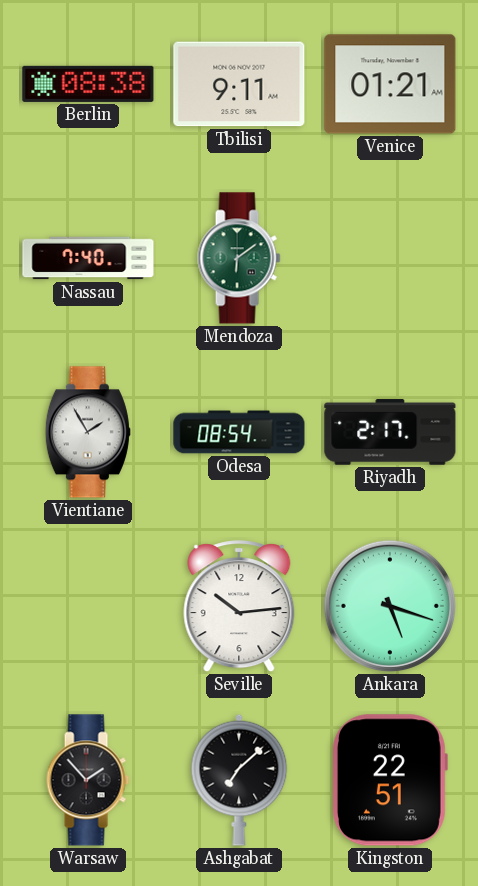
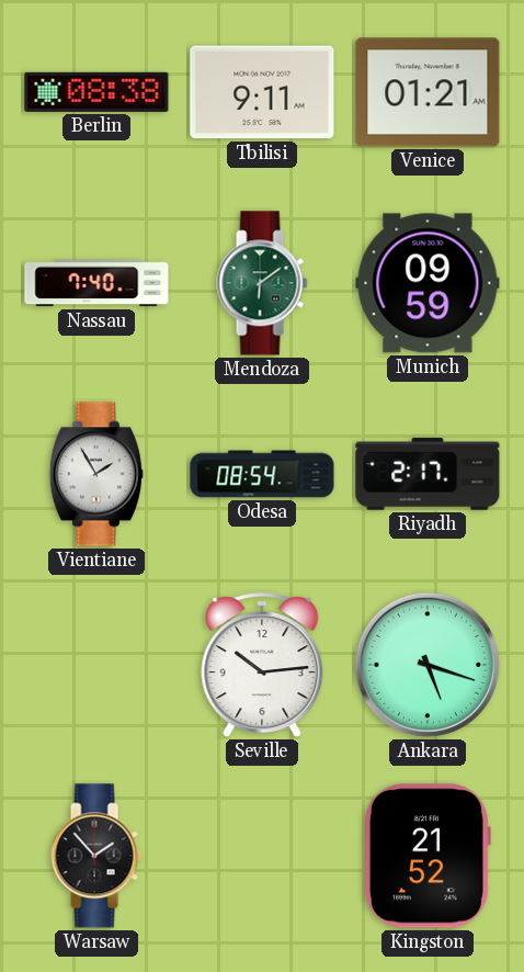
Munich: none -> 09:59
Ashgabat: 7:08 -> none
Kingston: 22:51 -> 21:52
